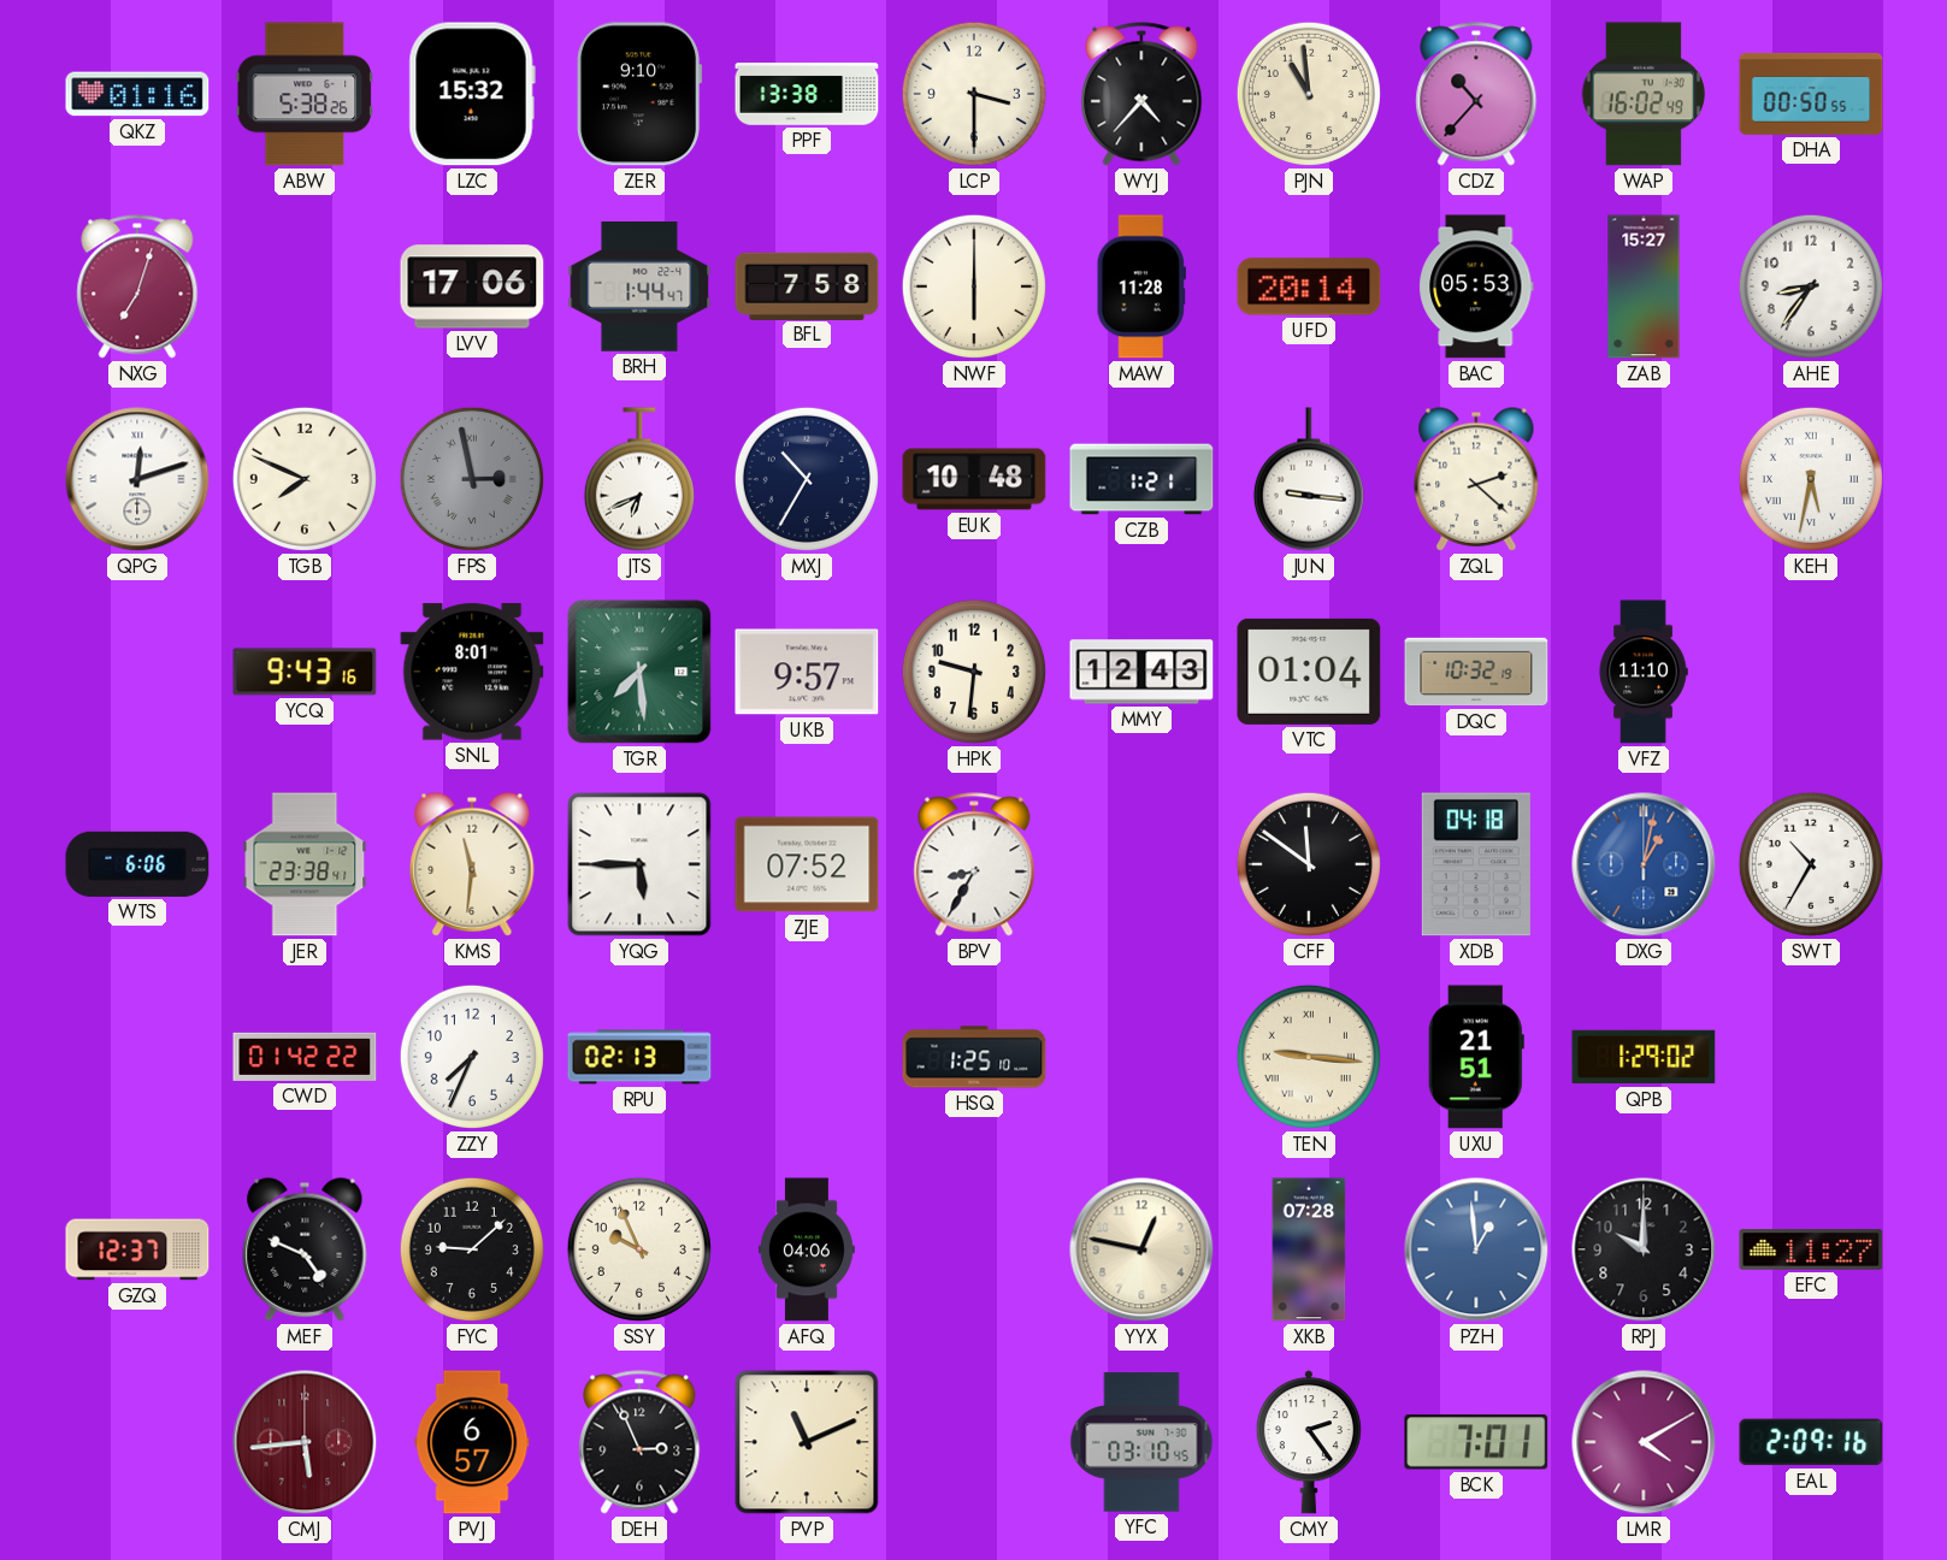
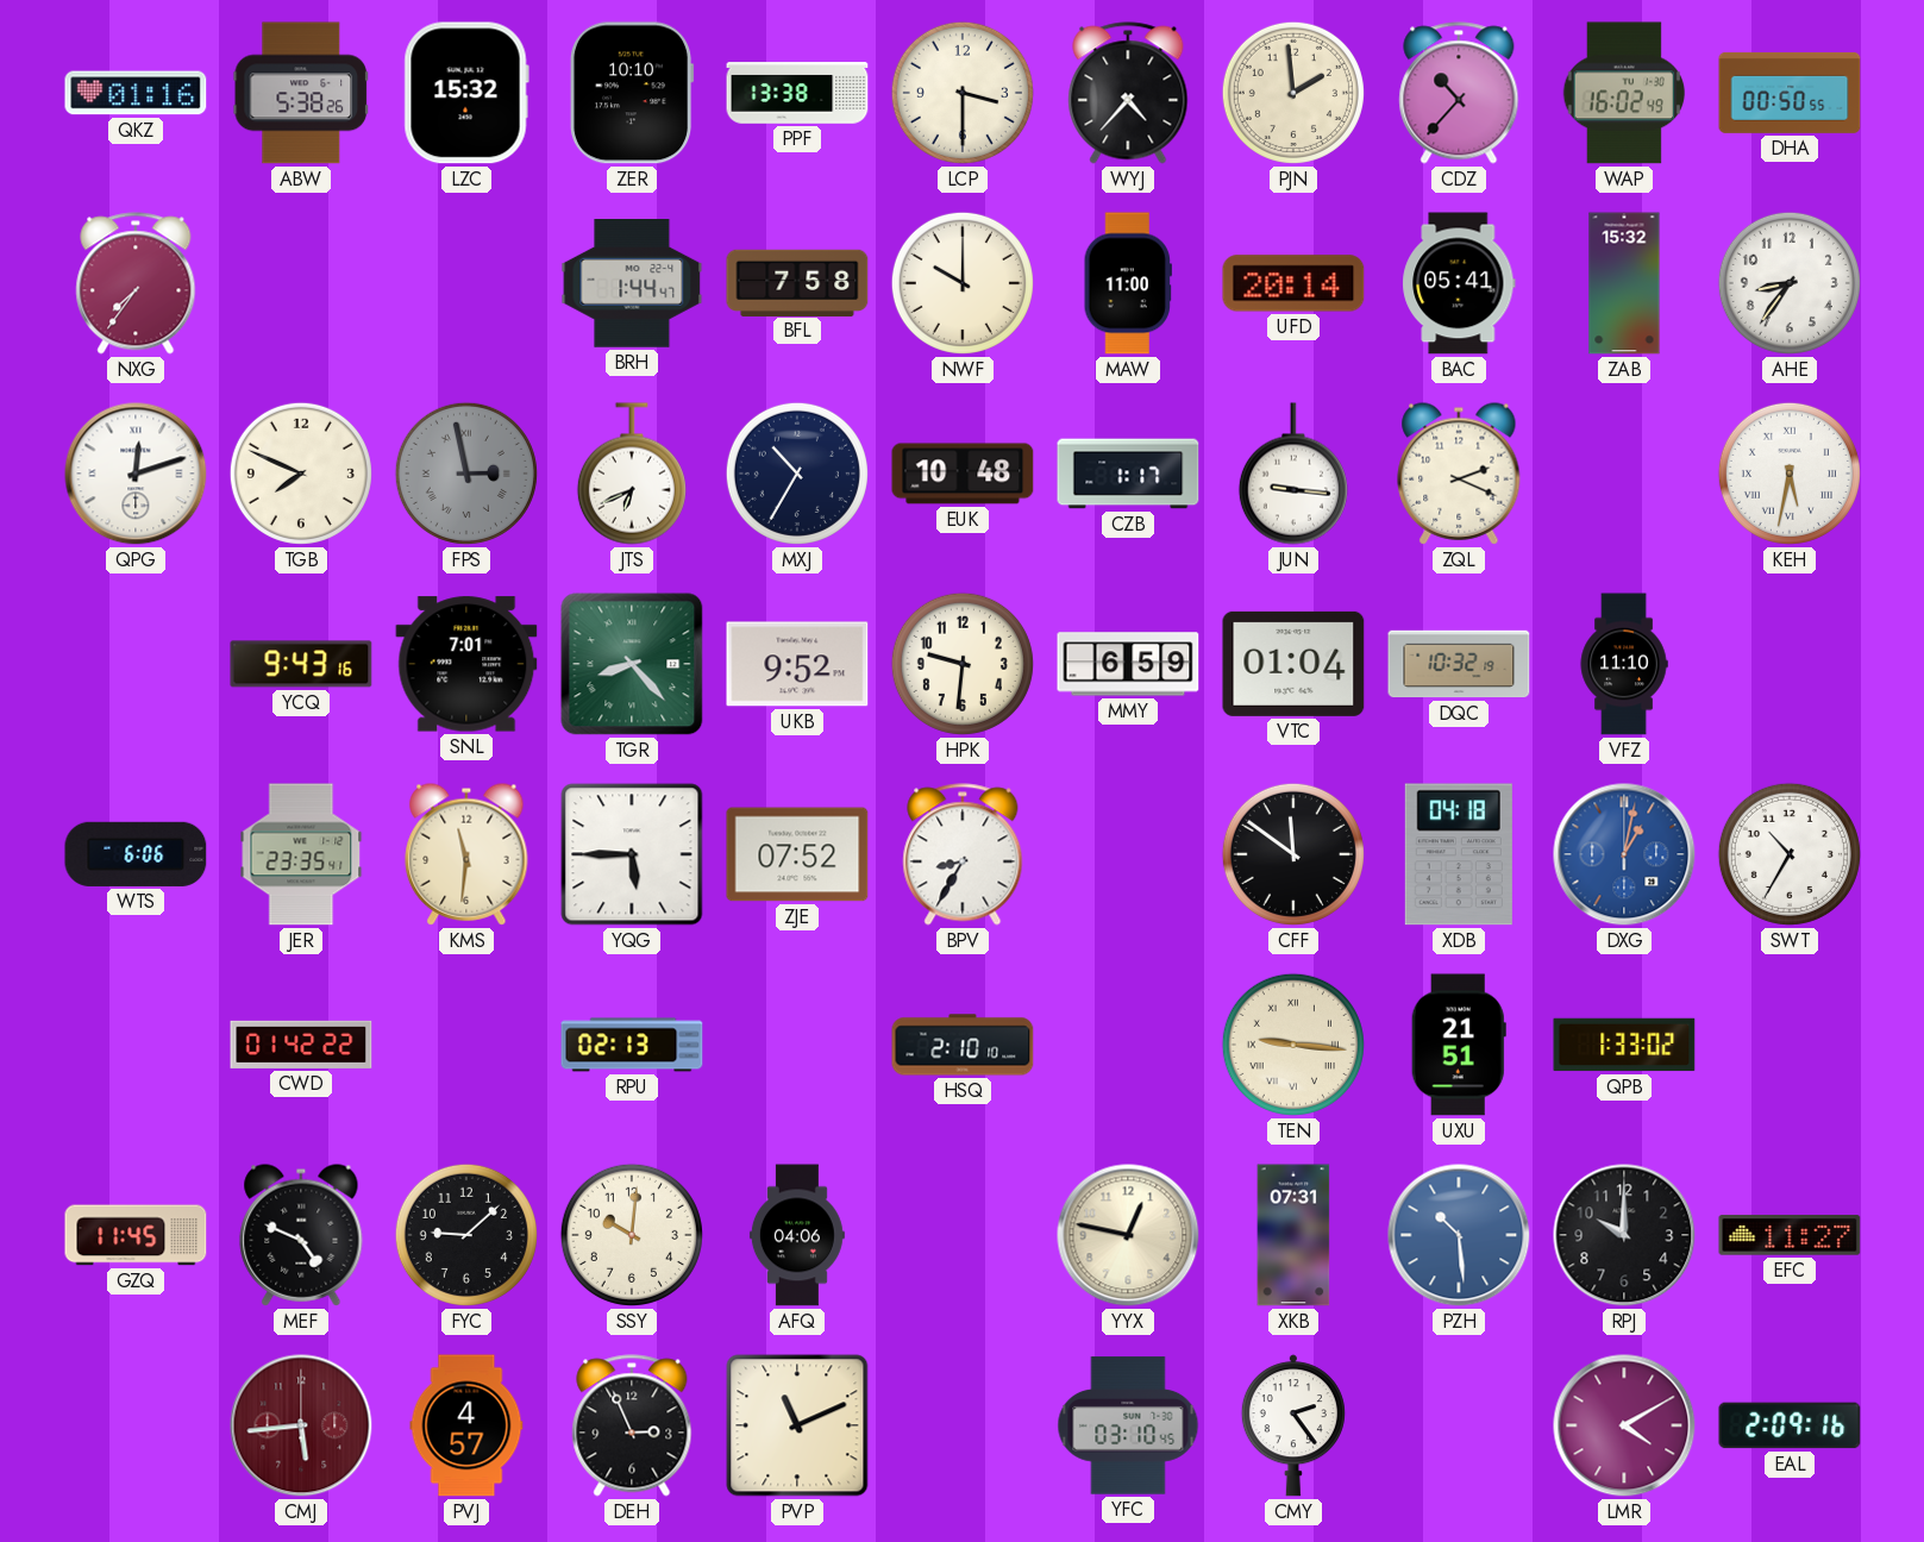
ZER: 9:10 -> 10:10
PJN: 10:59 -> 1:59
NXG: 7:03 -> 7:36
LVV: 17:06 -> none
NWF: 6:00 -> 10:00
MAW: 11:28 -> 11:00
BAC: 05:53 -> 05:41
ZAB: 15:27 -> 15:32
CZB: 1:21 -> 1:17
ZQL: 2:22 -> 2:19
SNL: 8:01 -> 7:01
TGR: 7:29 -> 8:23
UKB: 9:57 -> 9:52
MMY: 12:43 -> 6:59
JER: 23:38 -> 23:35
ZZY: 7:34 -> none
HSQ: 1:25 -> 2:10
QPB: 1:29 -> 1:33
GZQ: 12:37 -> 11:45
SSY: 9:56 -> 10:01
XKB: 07:28 -> 07:31
PZH: 12:59 -> 10:29
PVJ: 6:57 -> 4:57
BCK: 7:01 -> none
